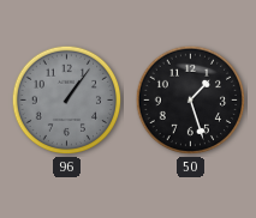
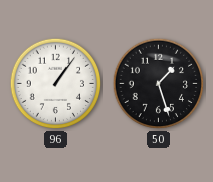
96 dial: grey -> white
